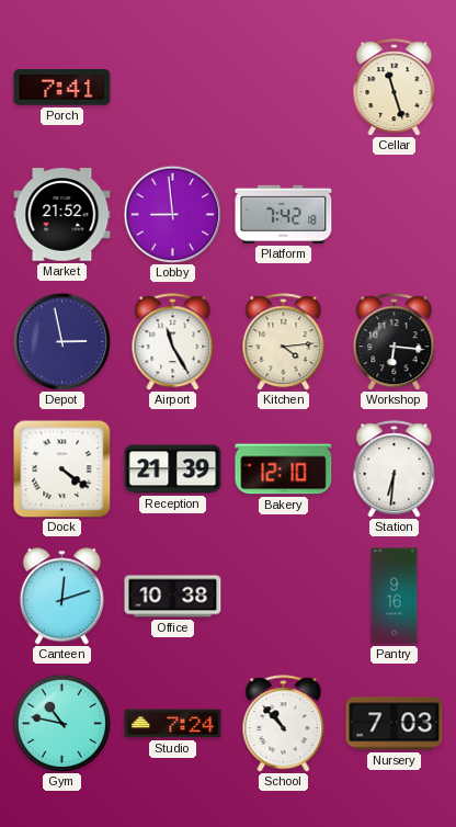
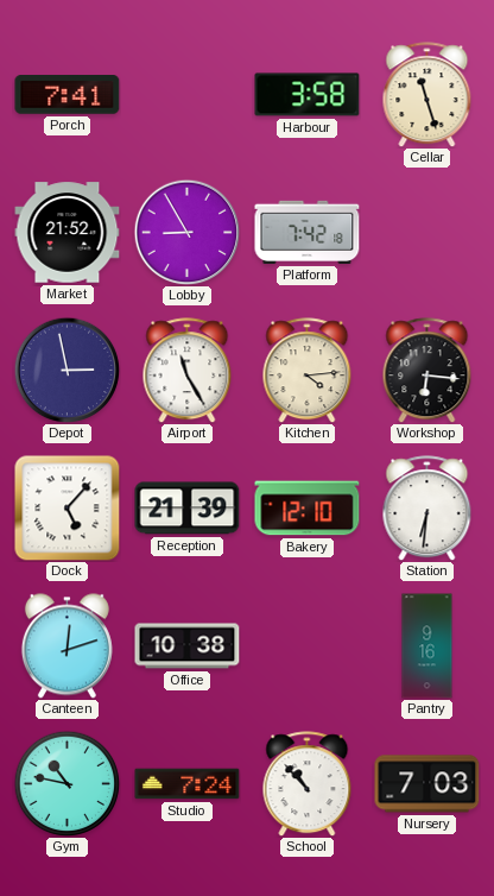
Harbour: none -> 3:58
Lobby: 8:59 -> 8:55
Dock: 4:21 -> 5:07
